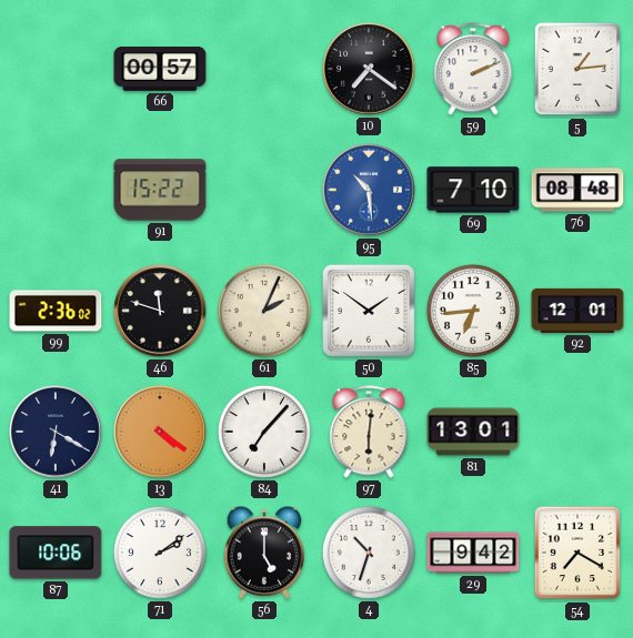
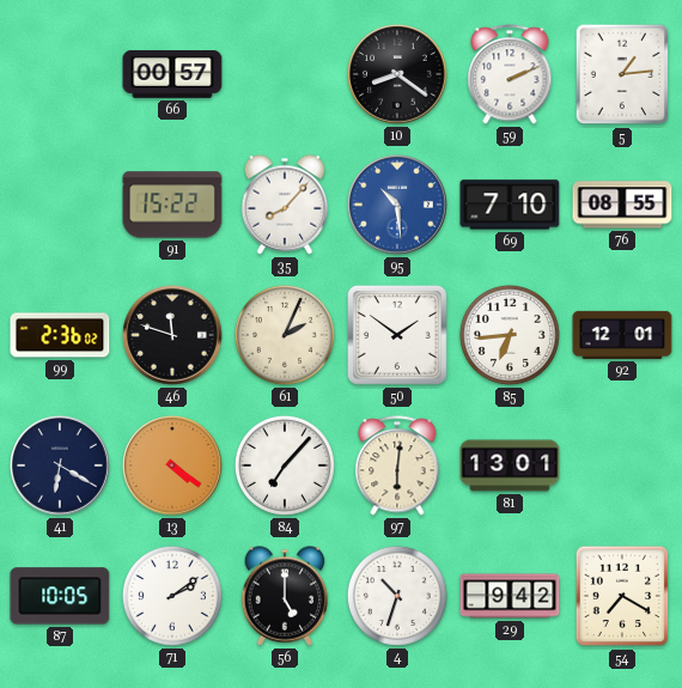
10: 7:21 -> 8:21
35: none -> 8:07
76: 08:48 -> 08:55
87: 10:06 -> 10:05
